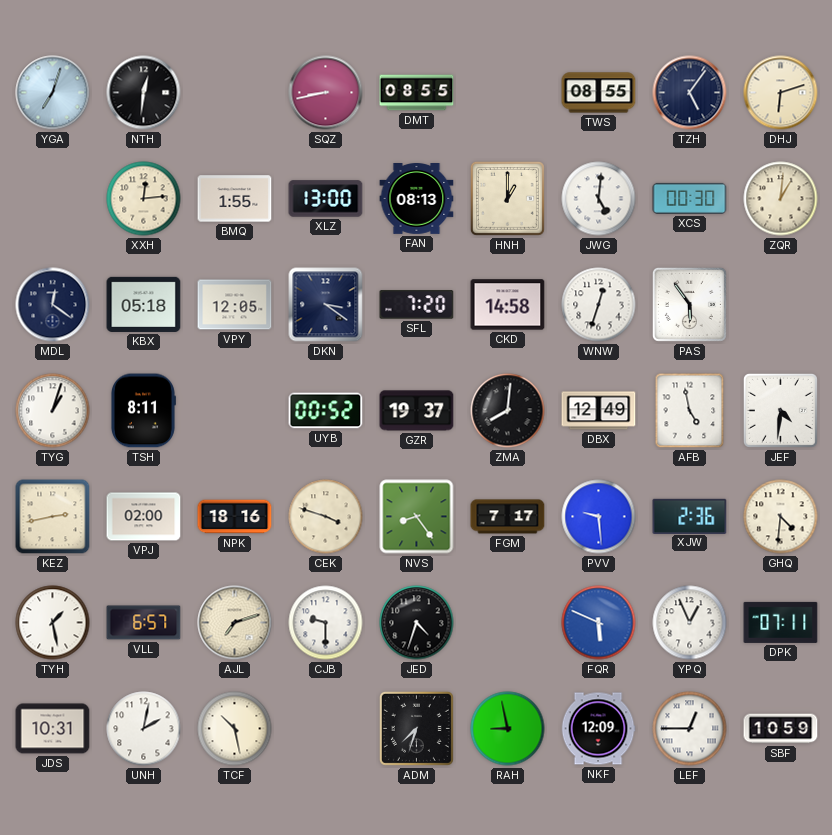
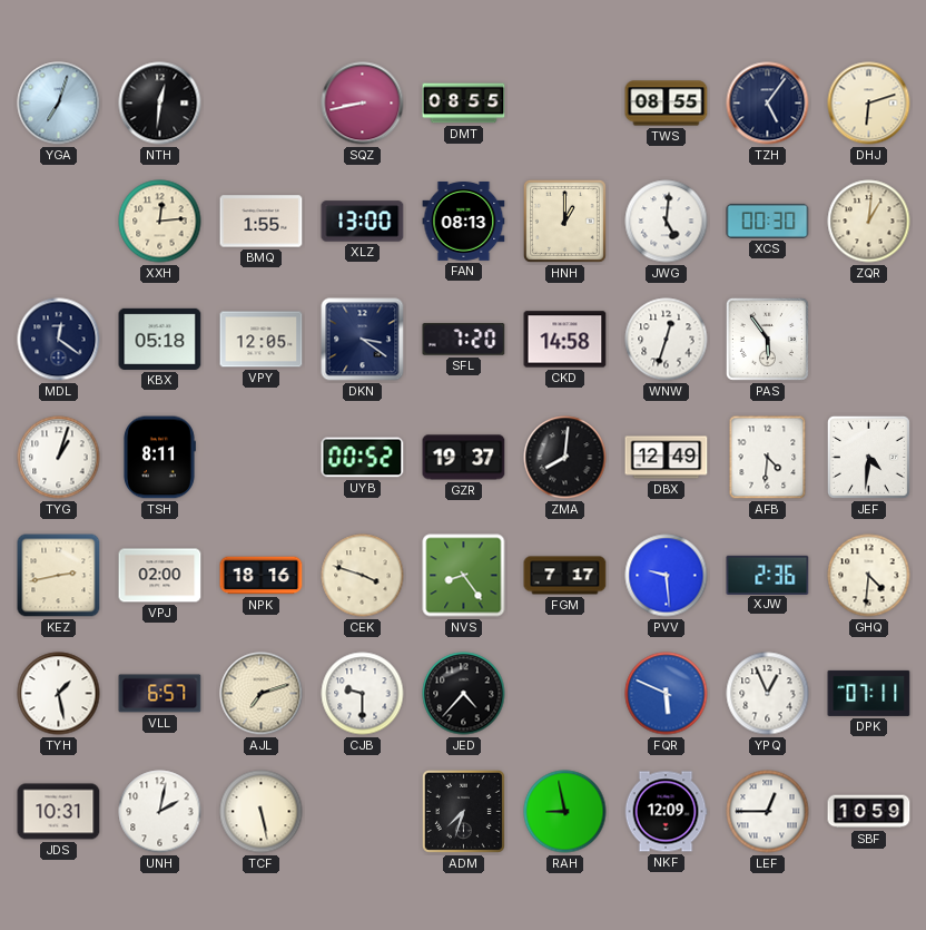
AFB: 4:58 -> 4:31
JED: 4:33 -> 4:37
TCF: 10:28 -> 5:28
